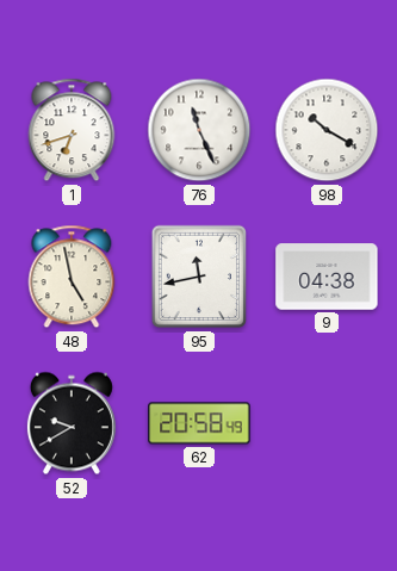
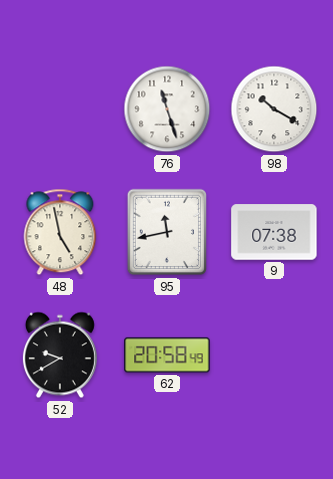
1: 6:42 -> none
76: 11:26 -> 11:27
9: 04:38 -> 07:38
